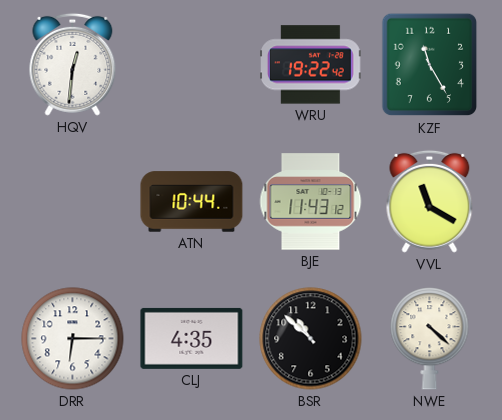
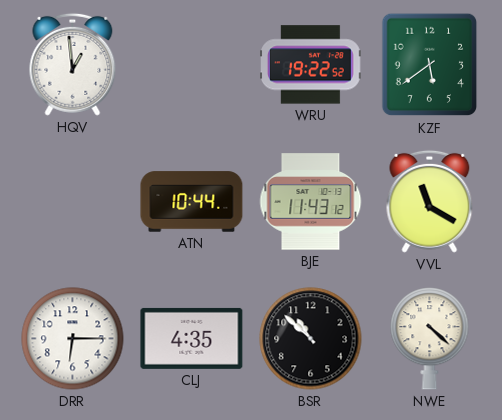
HQV: 12:31 -> 12:59
WRU: 19:22:42 -> 19:22:52
KZF: 11:25 -> 5:39
